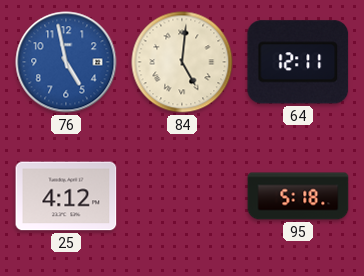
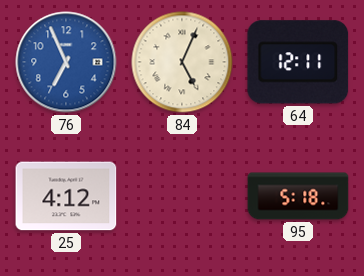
76: 4:58 -> 6:56
84: 5:01 -> 5:04
